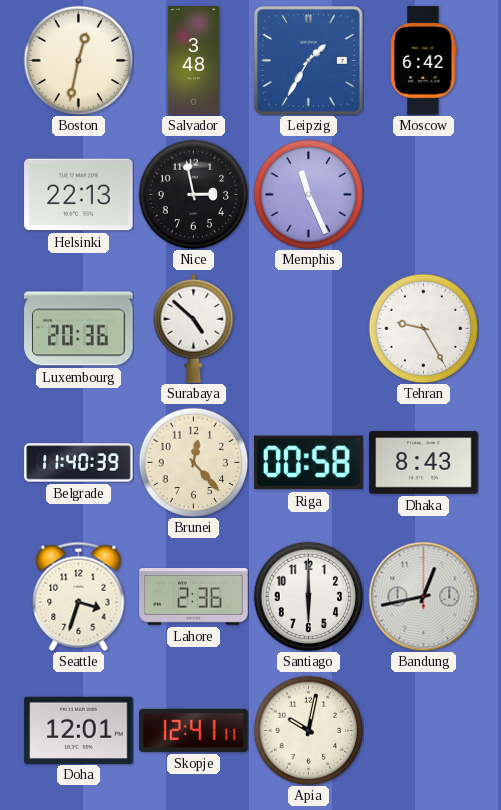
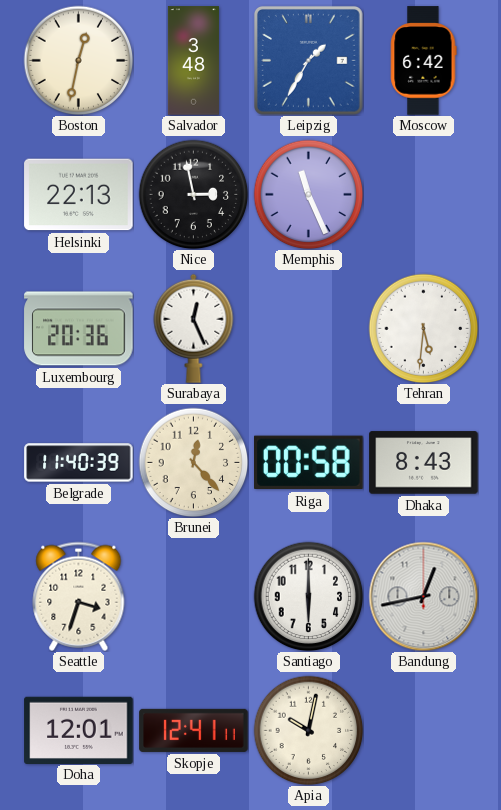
Surabaya: 4:52 -> 12:26
Tehran: 9:25 -> 5:31
Lahore: 2:36 -> none
